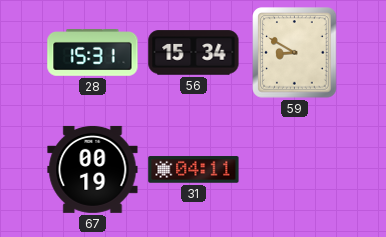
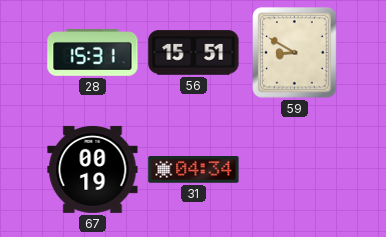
56: 15:34 -> 15:51
31: 04:11 -> 04:34
